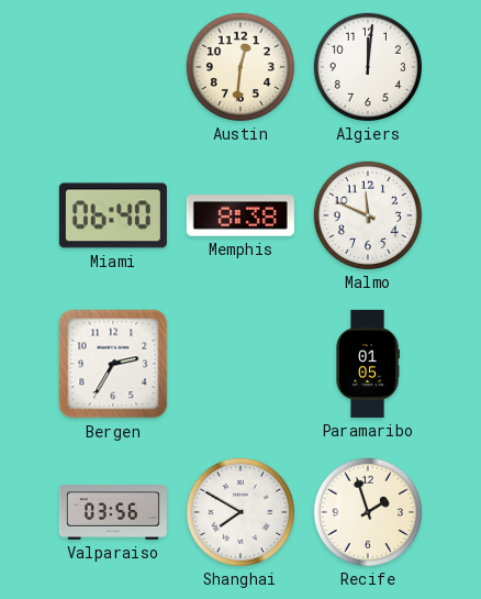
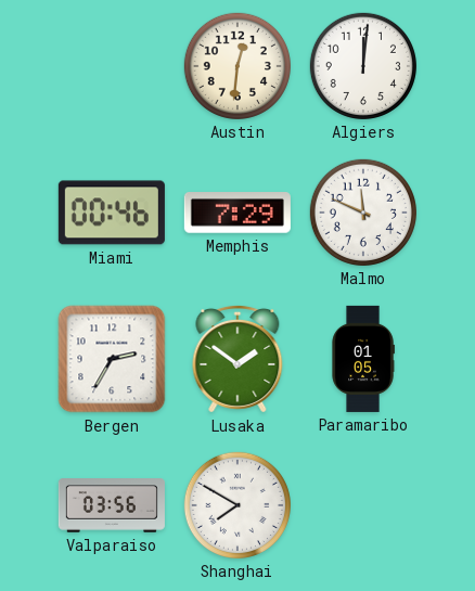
Miami: 06:40 -> 00:46
Memphis: 8:38 -> 7:29
Lusaka: none -> 1:51
Recife: 1:57 -> none
